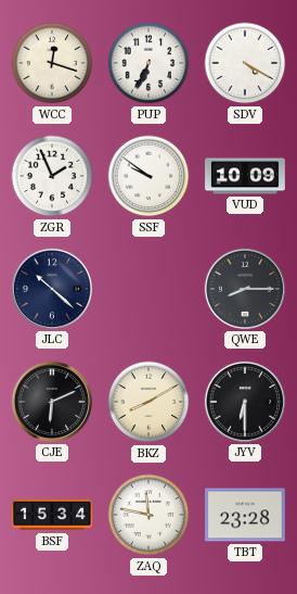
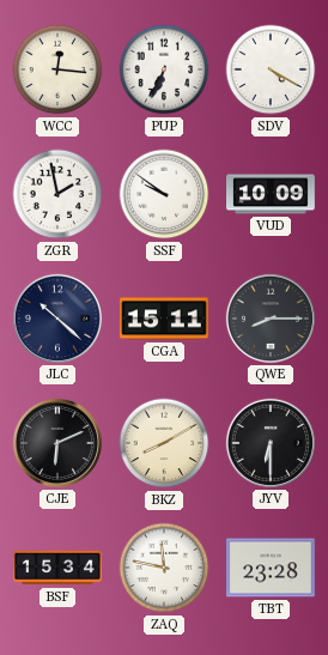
WCC: 12:18 -> 12:16
ZGR: 1:56 -> 1:58
CGA: none -> 15:11
